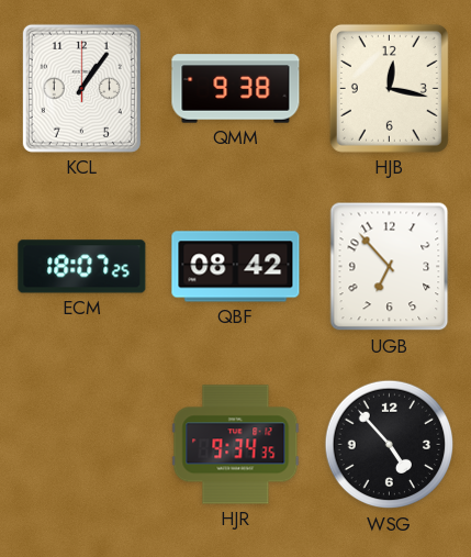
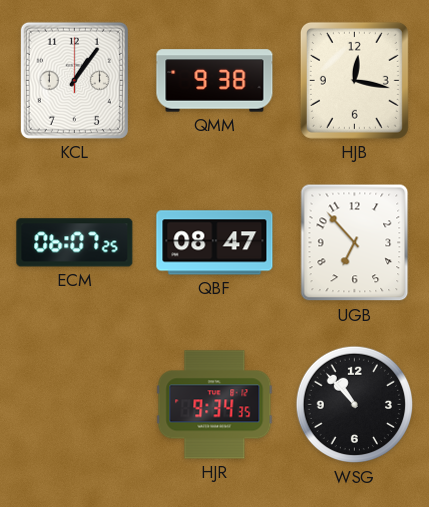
ECM: 18:07 -> 06:07
QBF: 08:42 -> 08:47
WSG: 4:53 -> 10:53
